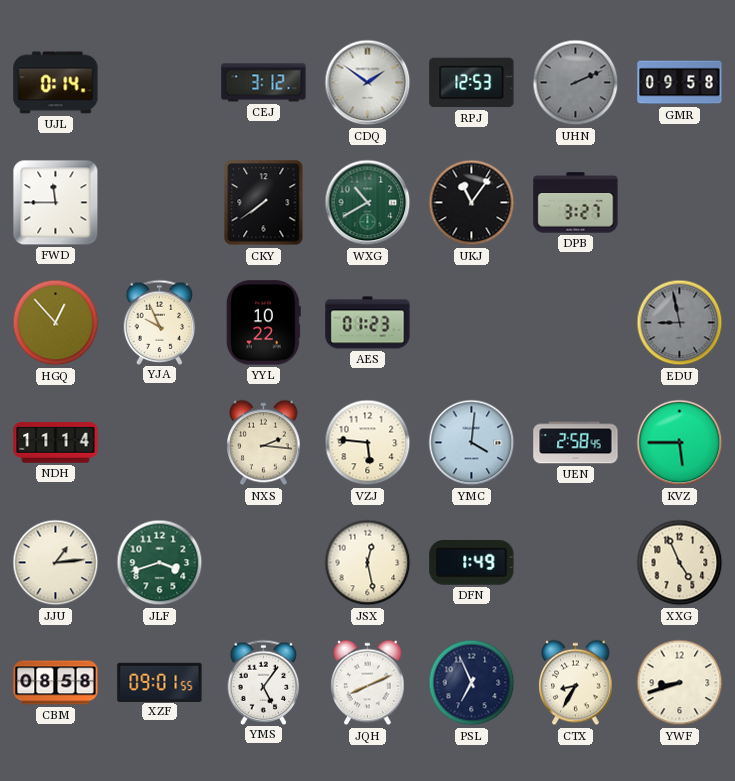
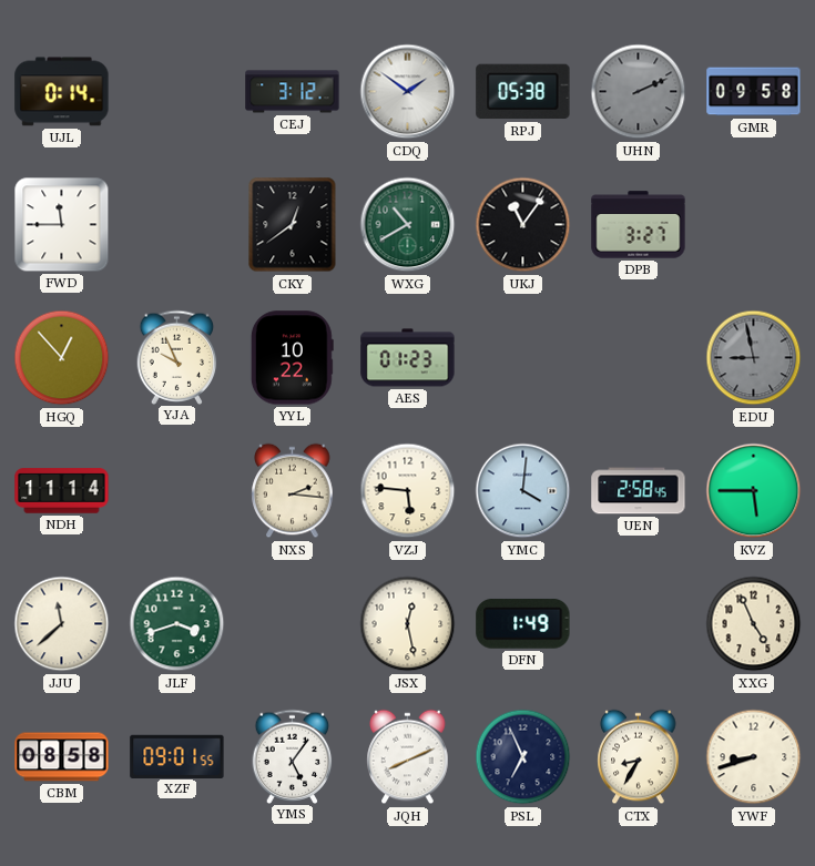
RPJ: 12:53 -> 05:38
CKY: 7:39 -> 12:39
JJU: 1:14 -> 11:38
